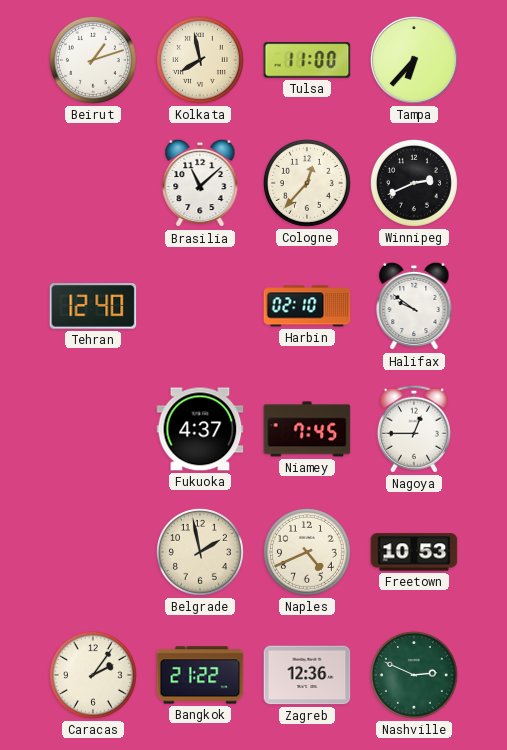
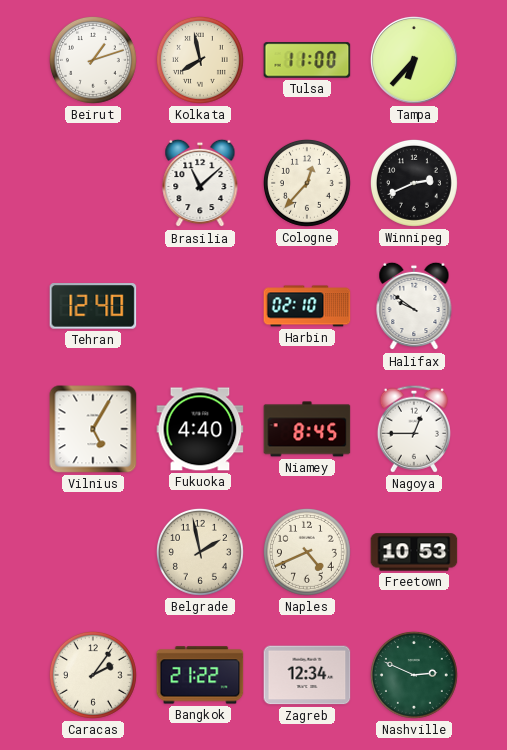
Vilnius: none -> 5:05
Fukuoka: 4:37 -> 4:40
Niamey: 7:45 -> 8:45
Zagreb: 12:36 -> 12:34
